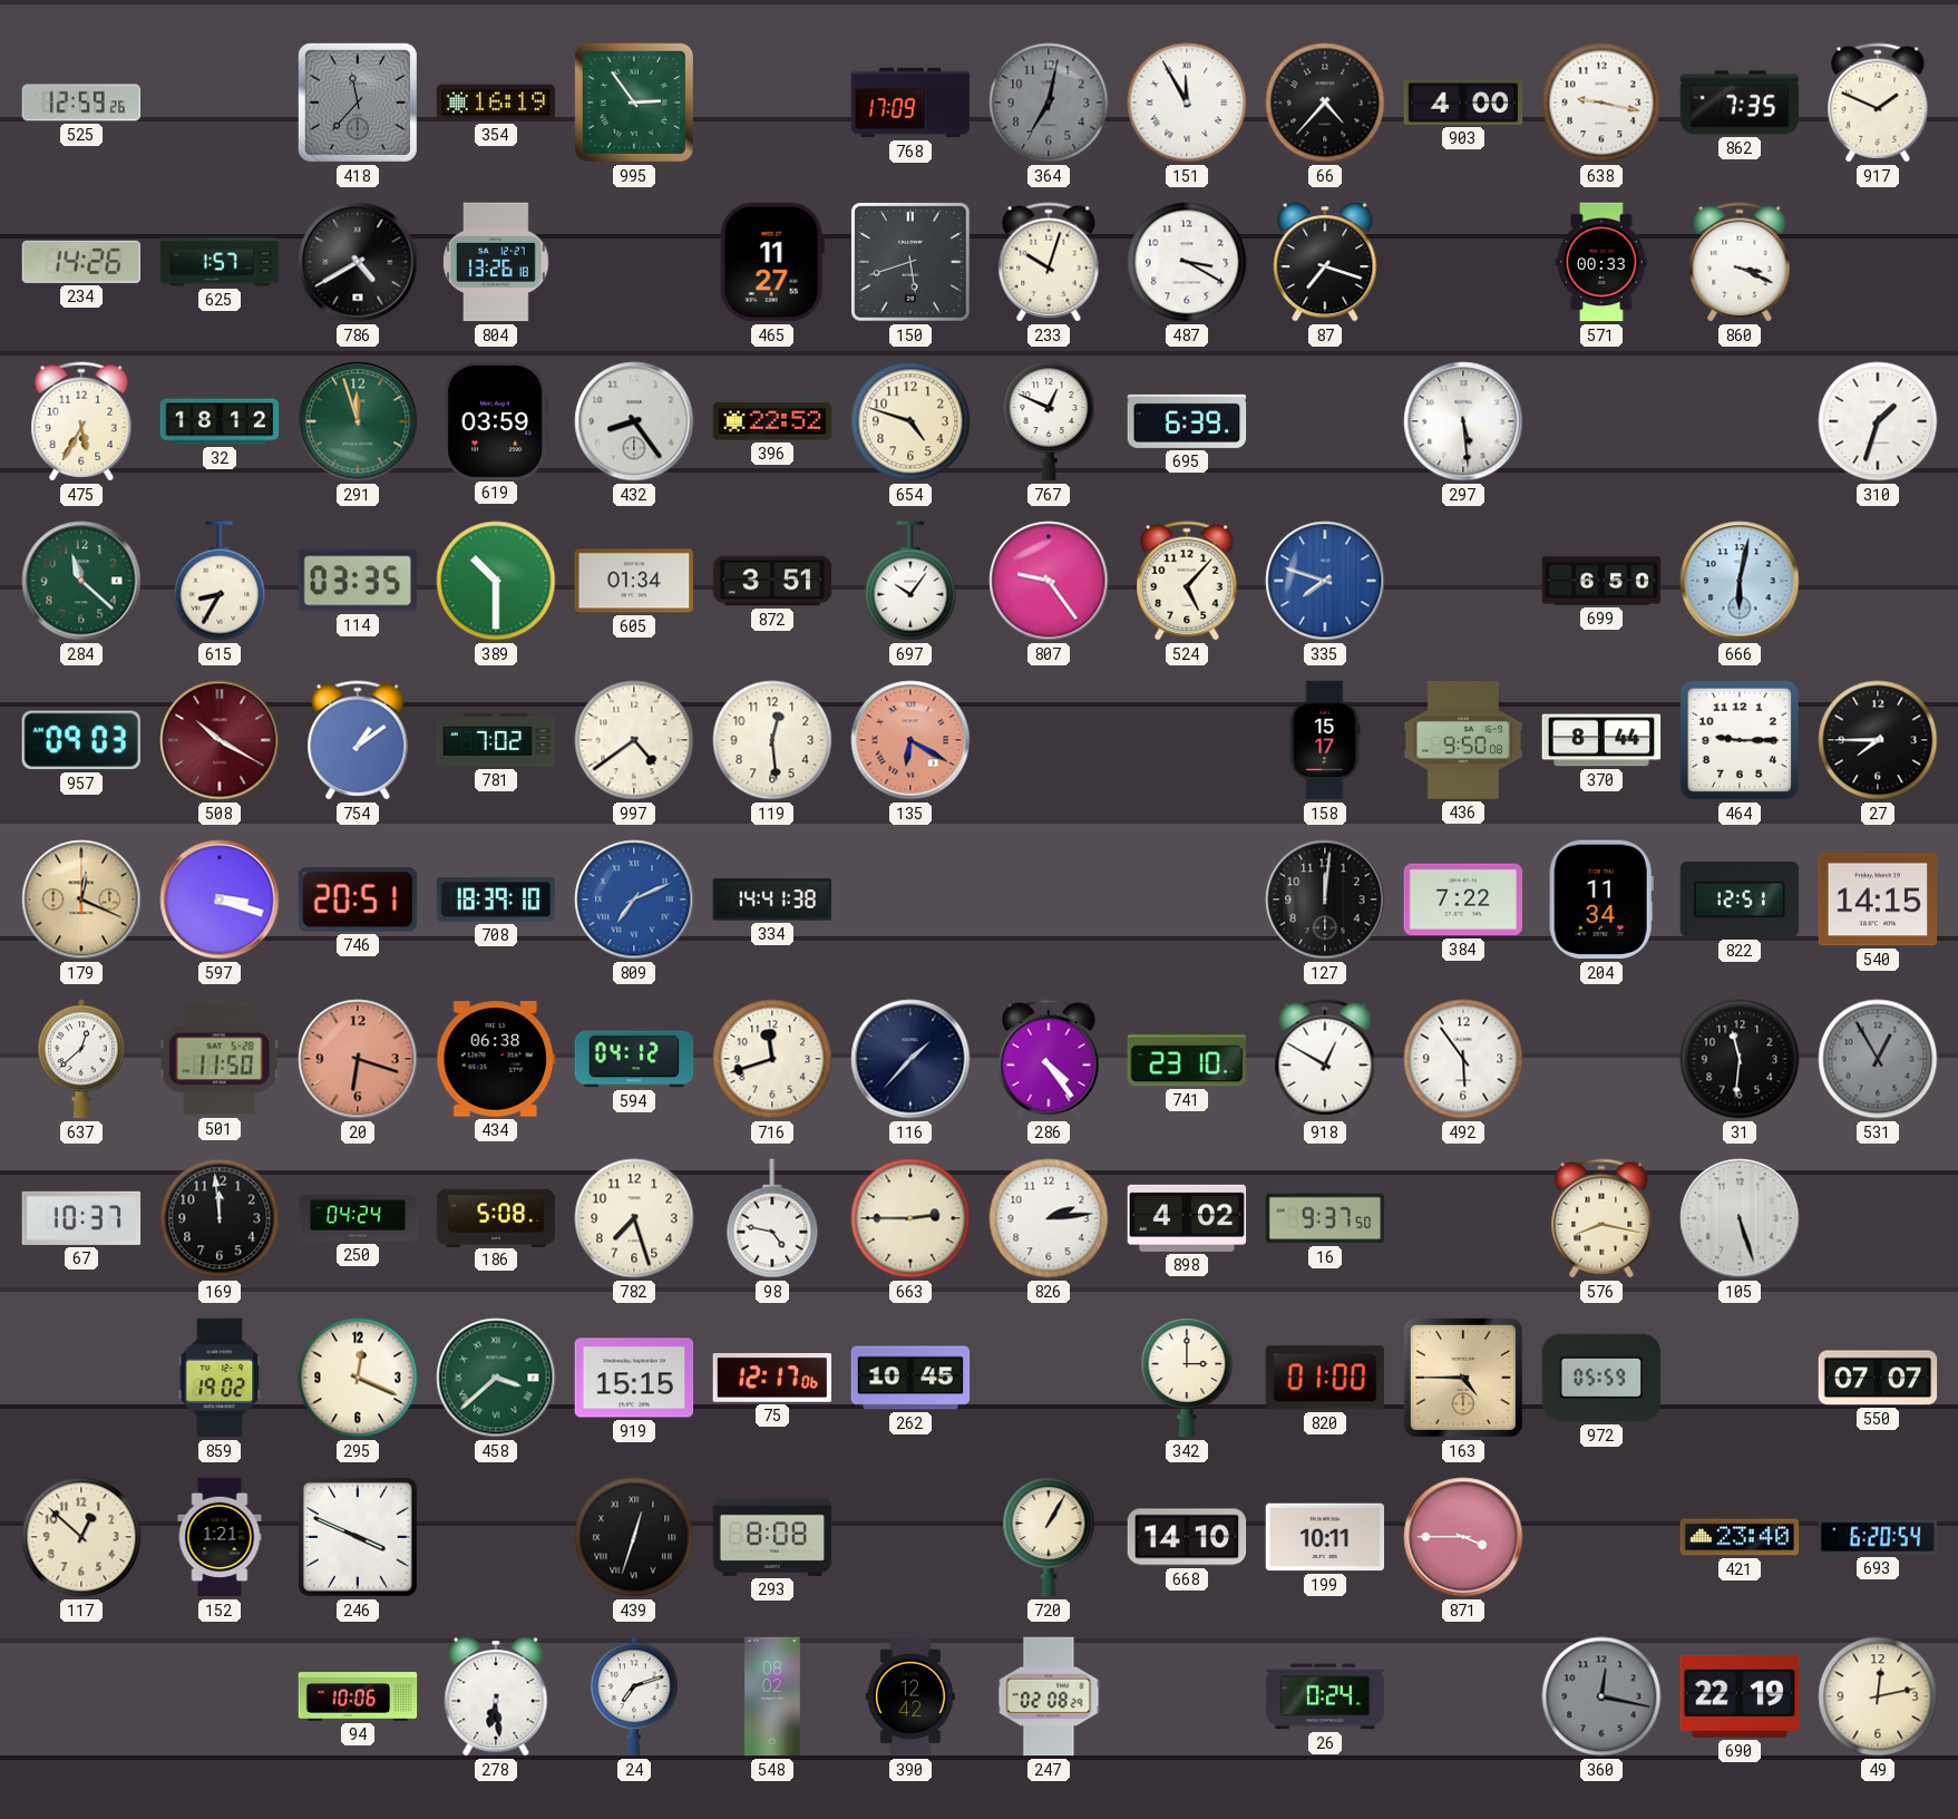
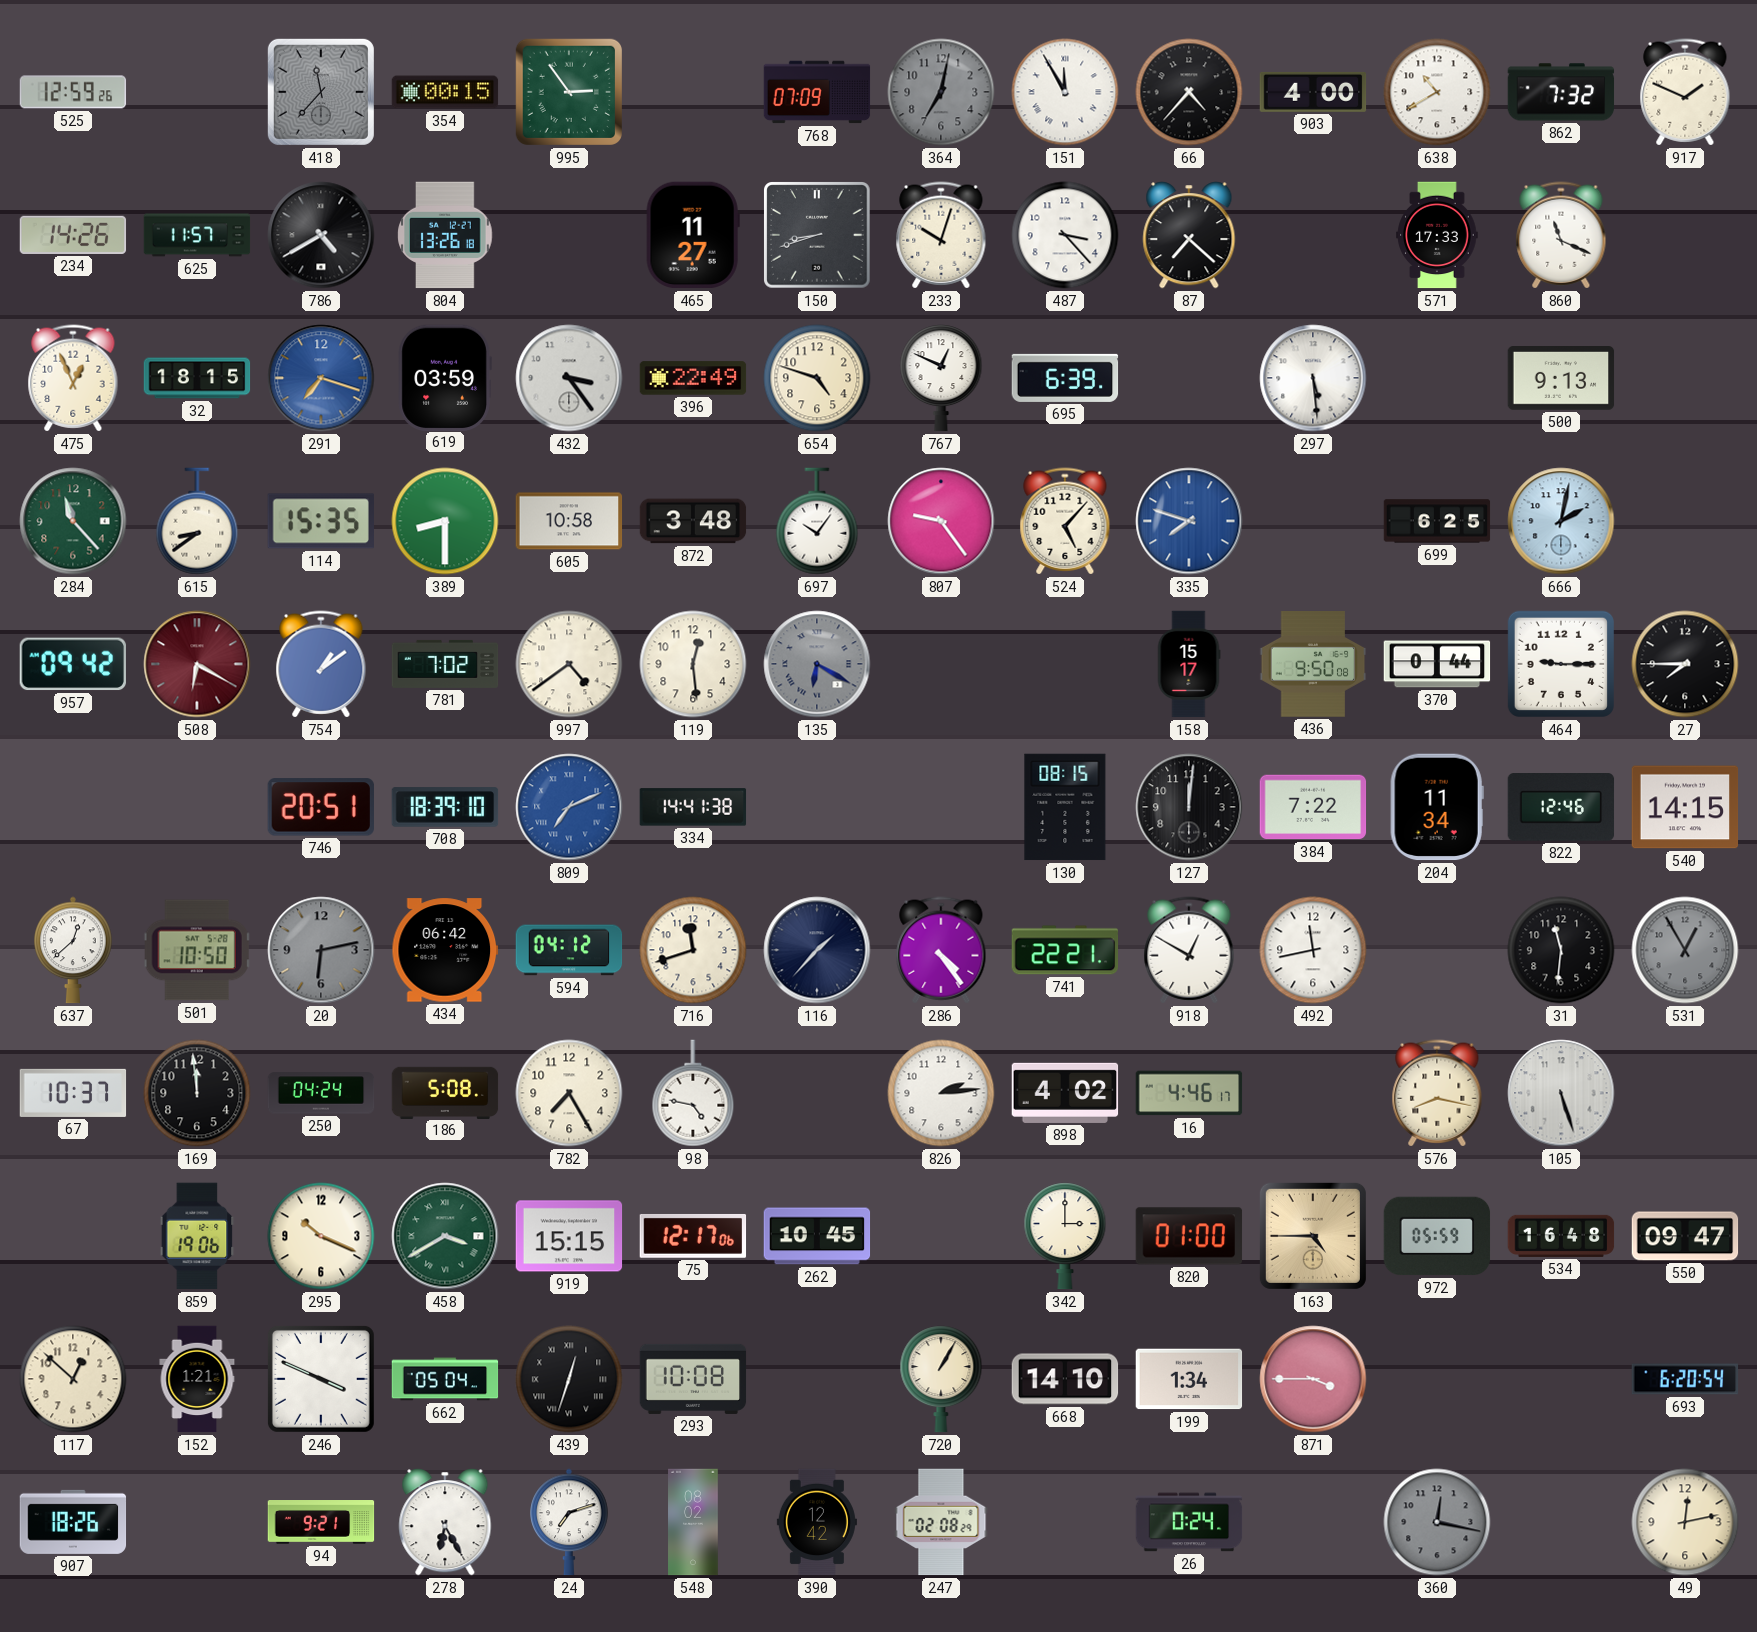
354: 16:19 -> 00:15
768: 17:09 -> 07:09
638: 9:17 -> 10:40
862: 7:35 -> 7:32
625: 1:57 -> 11:57
150: 5:42 -> 8:42
487: 3:20 -> 3:23
87: 7:18 -> 7:22
571: 00:33 -> 17:33
860: 3:19 -> 11:19
475: 5:35 -> 12:56
32: 18:12 -> 18:15
291: 11:57 -> 7:18
291 dial: green -> blue
432: 8:24 -> 3:24
396: 22:52 -> 22:49
500: none -> 9:13
310: 1:33 -> none
284: 11:22 -> 11:23
615: 8:35 -> 8:39
114: 03:35 -> 15:35
389: 10:30 -> 8:30
605: 01:34 -> 10:58
872: 3:51 -> 3:48
699: 6:50 -> 6:25
666: 6:02 -> 2:02
957: 09:03 -> 09:42
508: 10:20 -> 6:20
135 dial: salmon -> grey
370: 8:44 -> 0:44
179: 12:19 -> none
597: 3:18 -> none
130: none -> 08:15
822: 12:51 -> 12:46
501: 11:50 -> 10:50
20: 6:18 -> 6:13
20 dial: salmon -> grey
434: 06:38 -> 06:42
741: 23:10 -> 22:21
492: 5:54 -> 11:43
782: 7:27 -> 7:25
663: 2:45 -> none
16: 9:37 -> 4:46
859: 19:02 -> 19:06
295: 12:19 -> 10:19
458: 3:38 -> 3:40
534: none -> 16:48
550: 07:07 -> 09:47
662: none -> 05:04
293: 8:08 -> 10:08
199: 10:11 -> 1:34
421: 23:40 -> none
907: none -> 18:26
94: 10:06 -> 9:21
278: 6:29 -> 6:25
690: 22:19 -> none
